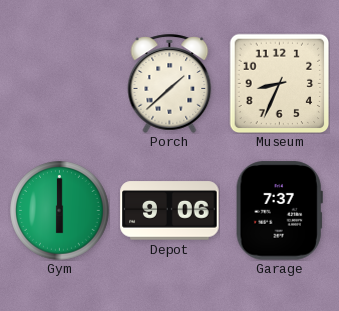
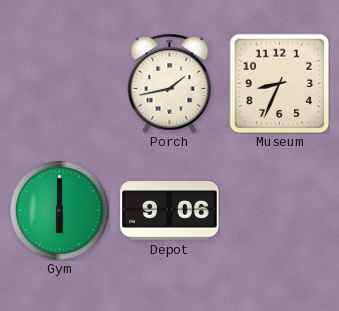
Porch: 1:38 -> 1:43
Garage: 7:37 -> none
